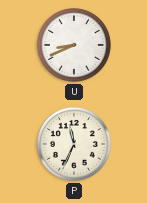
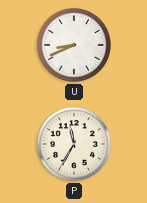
P: 11:34 -> 11:35
